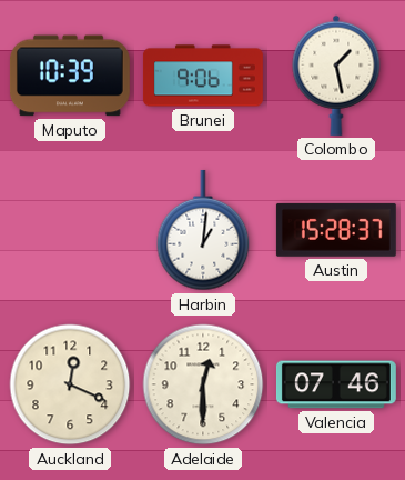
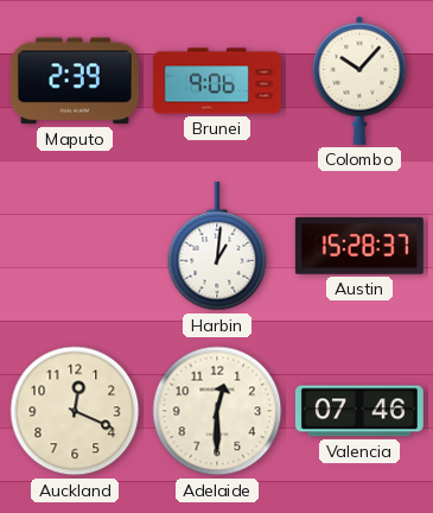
Maputo: 10:39 -> 2:39
Colombo: 1:28 -> 10:07
